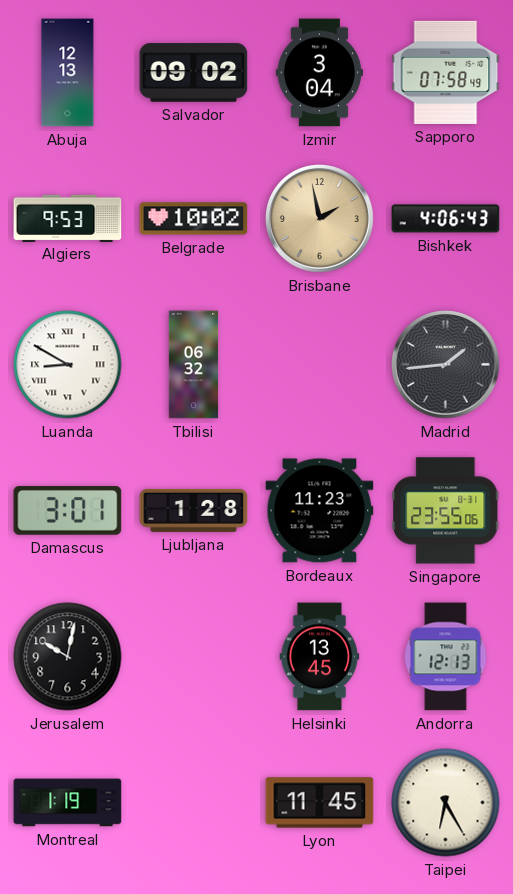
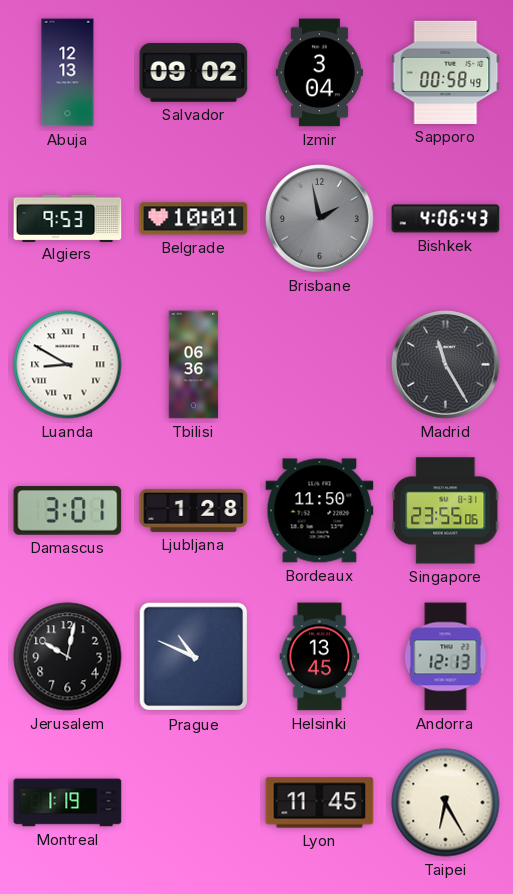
Sapporo: 07:58 -> 00:58
Belgrade: 10:02 -> 10:01
Brisbane dial: champagne -> grey
Tbilisi: 06:32 -> 06:36
Madrid: 1:44 -> 11:25
Bordeaux: 11:23 -> 11:50
Prague: none -> 10:49
